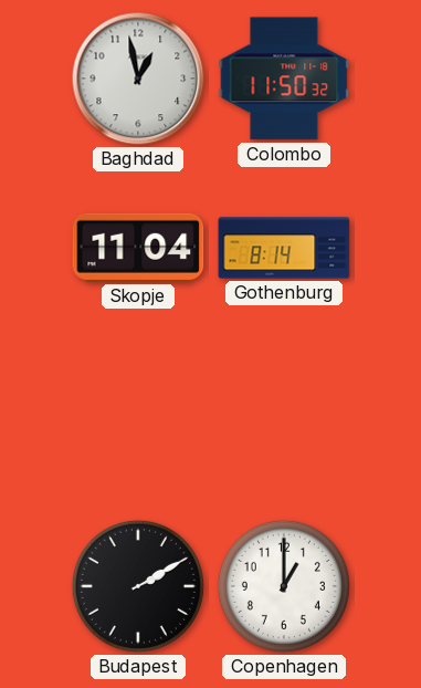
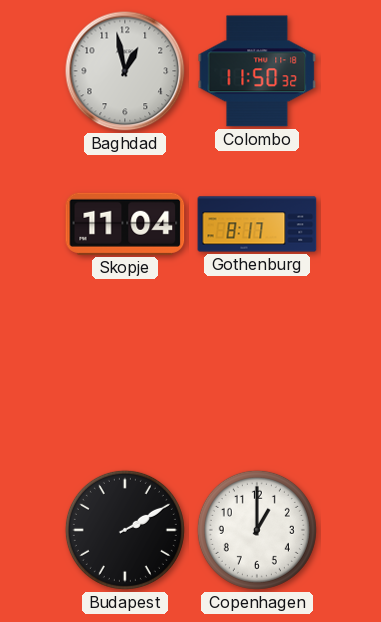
Gothenburg: 8:14 -> 8:17
